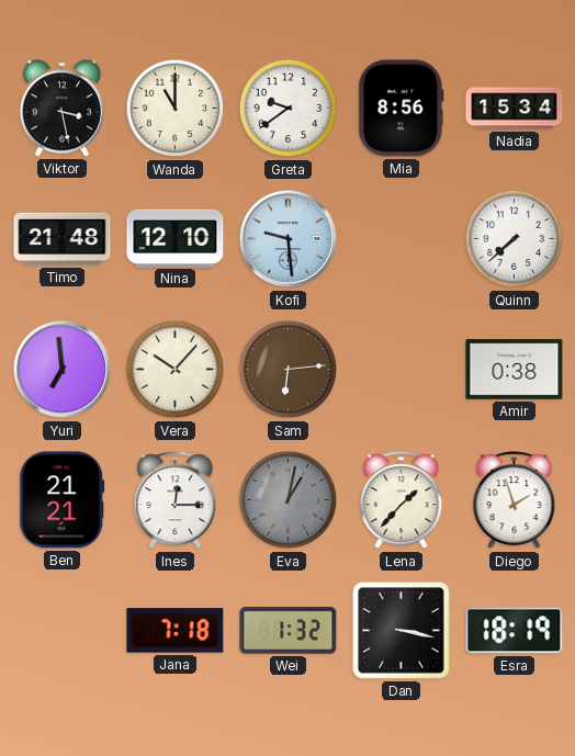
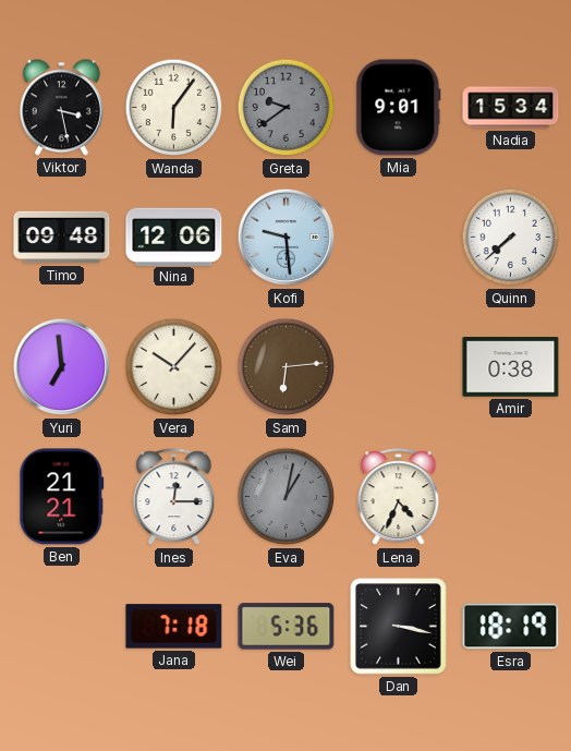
Wanda: 11:00 -> 6:06
Greta dial: white -> grey
Mia: 8:56 -> 9:01
Timo: 21:48 -> 09:48
Nina: 12:10 -> 12:06
Lena: 1:37 -> 4:34
Diego: 1:57 -> none
Wei: 1:32 -> 5:36
